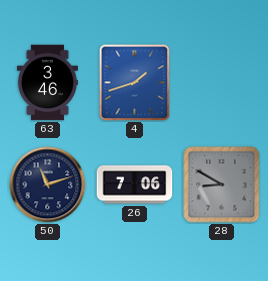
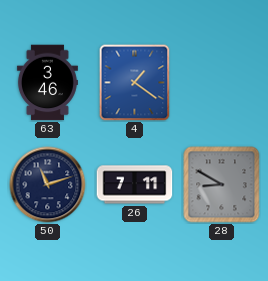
4: 1:42 -> 1:21
26: 7:06 -> 7:11
